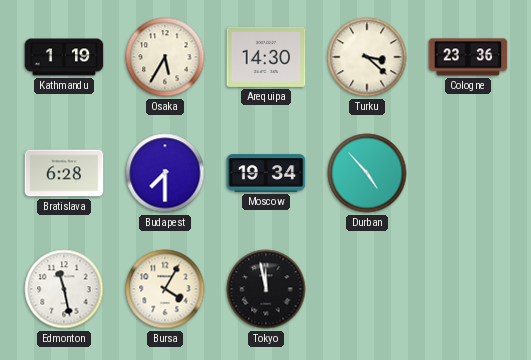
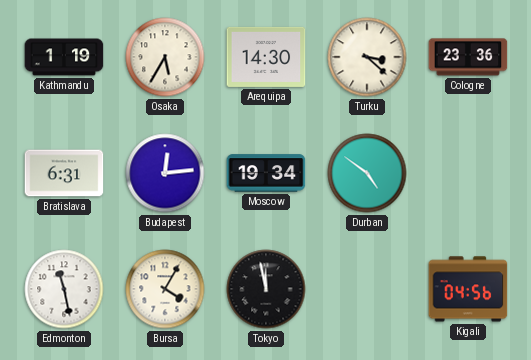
Bratislava: 6:28 -> 6:31
Budapest: 7:30 -> 12:14
Durban: 4:53 -> 4:51
Kigali: none -> 04:56
